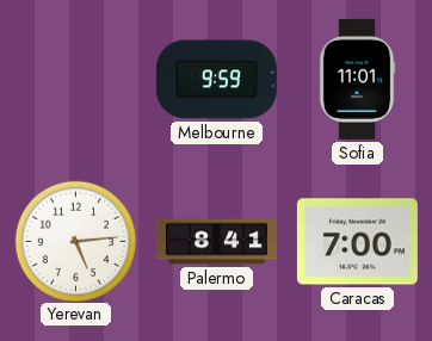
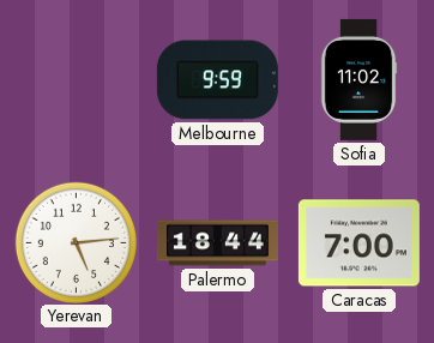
Sofia: 11:01 -> 11:02
Palermo: 8:41 -> 18:44
